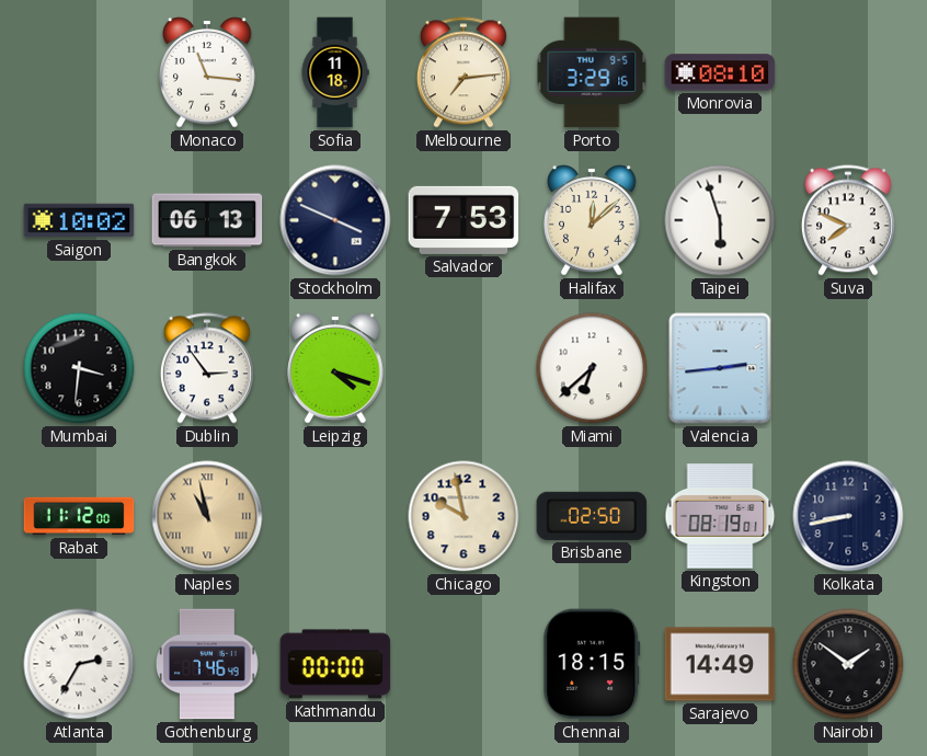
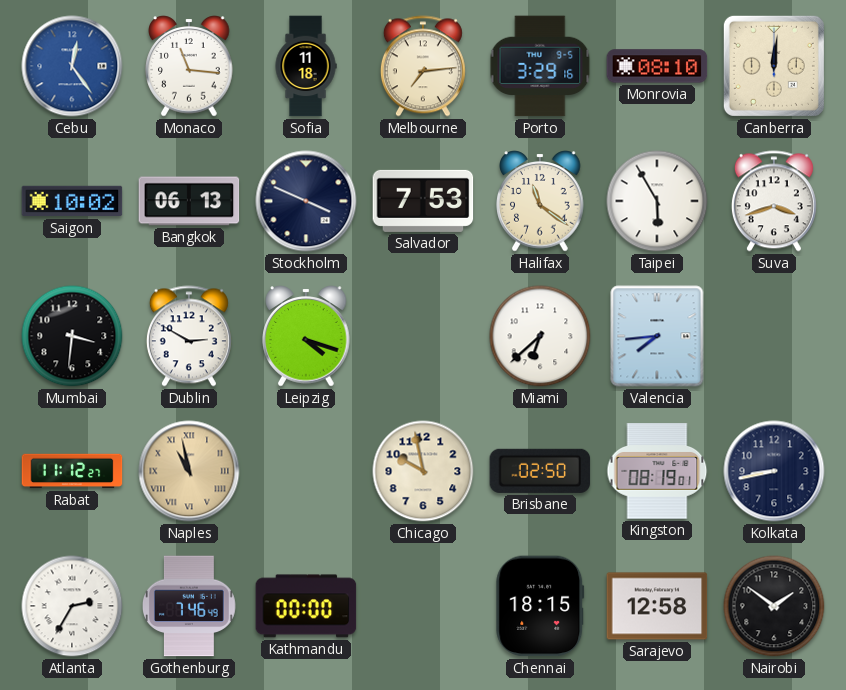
Cebu: none -> 12:24
Canberra: none -> 12:01
Halifax: 12:08 -> 11:21
Taipei: 5:57 -> 5:55
Suva: 7:49 -> 3:42
Dublin: 2:54 -> 2:50
Valencia: 2:44 -> 7:44
Rabat: 11:12:00 -> 11:12:27
Sarajevo: 14:49 -> 12:58
